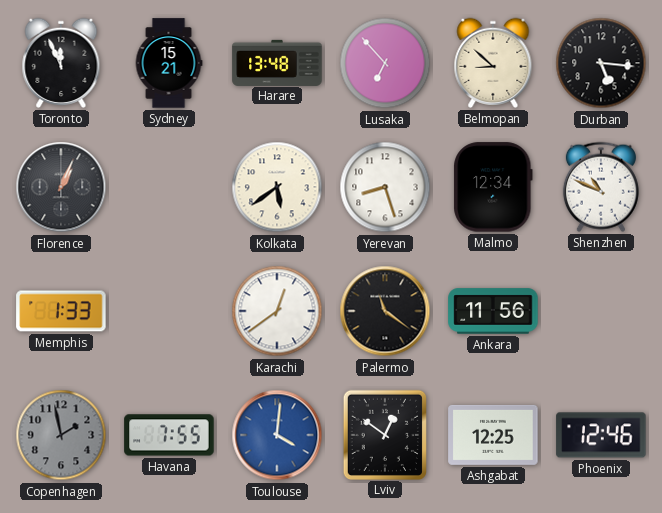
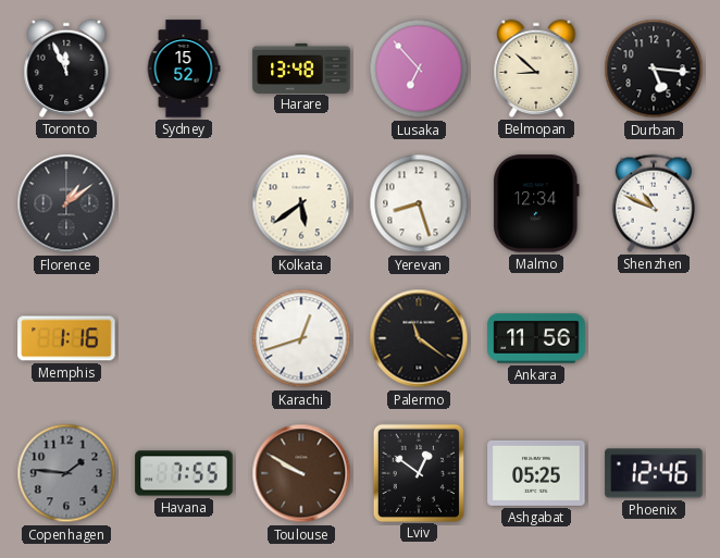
Sydney: 15:21 -> 15:52
Florence: 1:04 -> 1:09
Memphis: 1:33 -> 1:16
Karachi: 12:39 -> 12:42
Copenhagen: 1:58 -> 1:46
Toulouse: 4:01 -> 9:50
Toulouse dial: blue -> brown
Ashgabat: 12:25 -> 05:25
